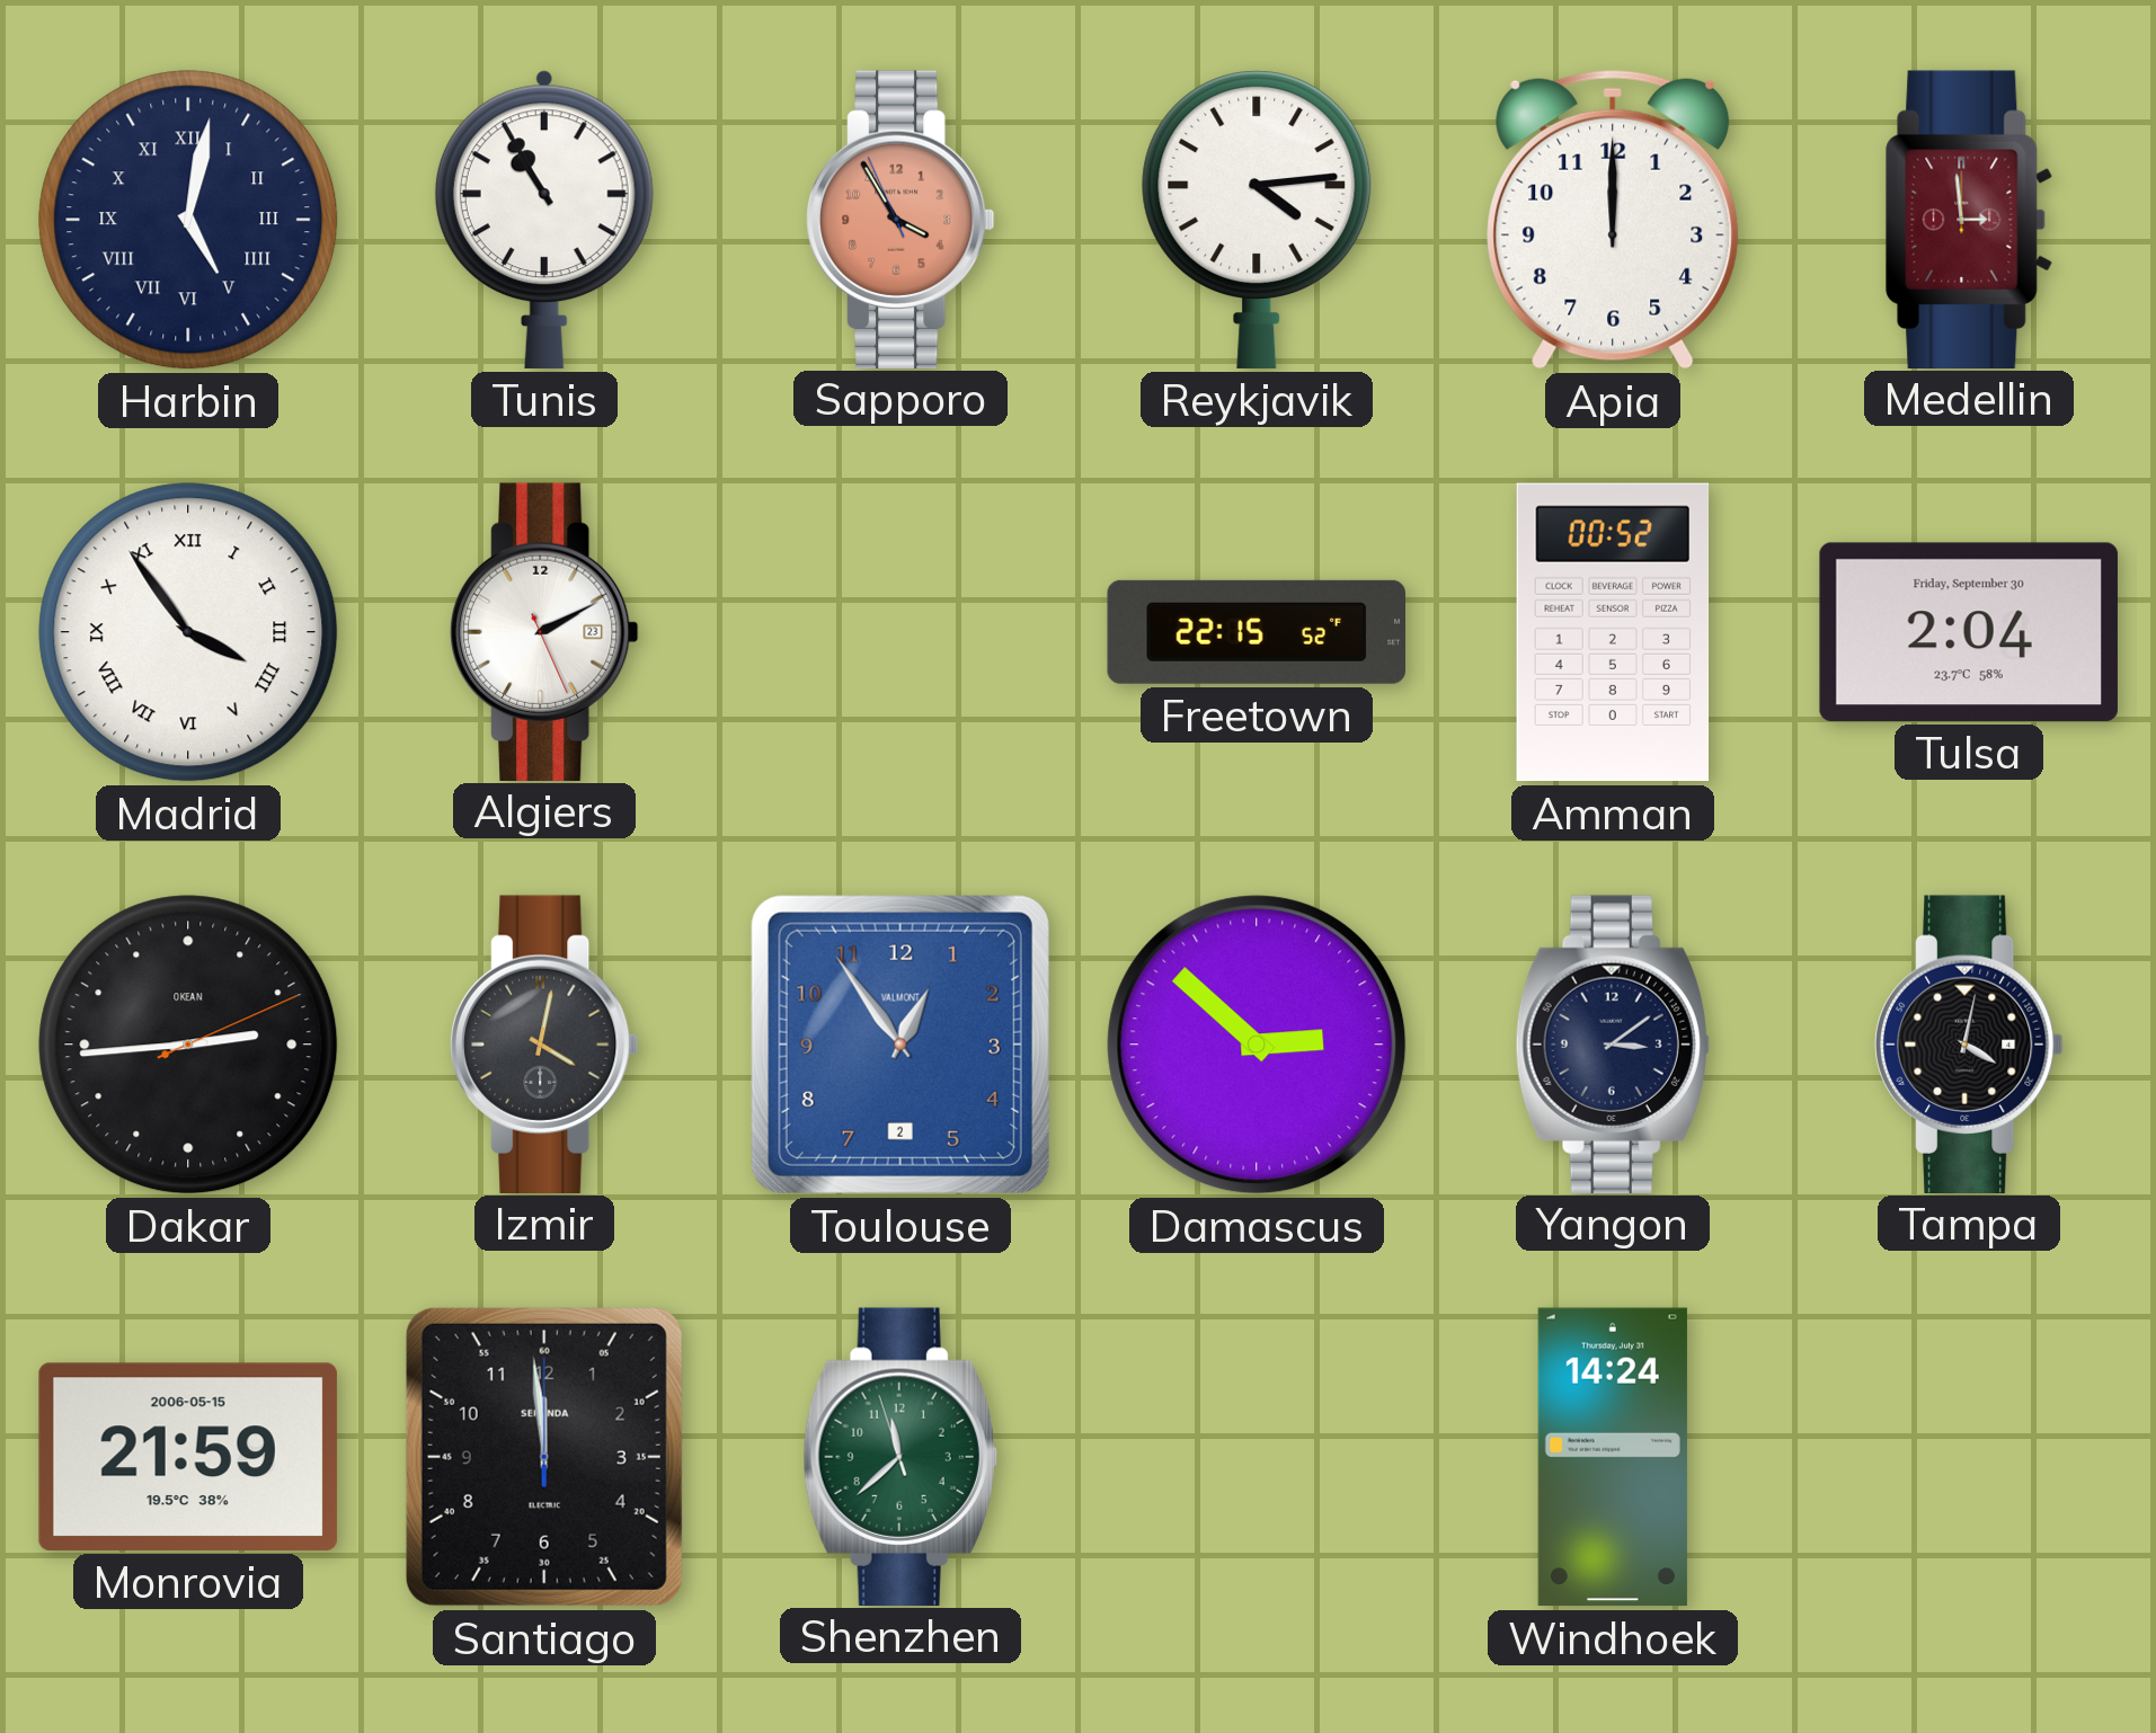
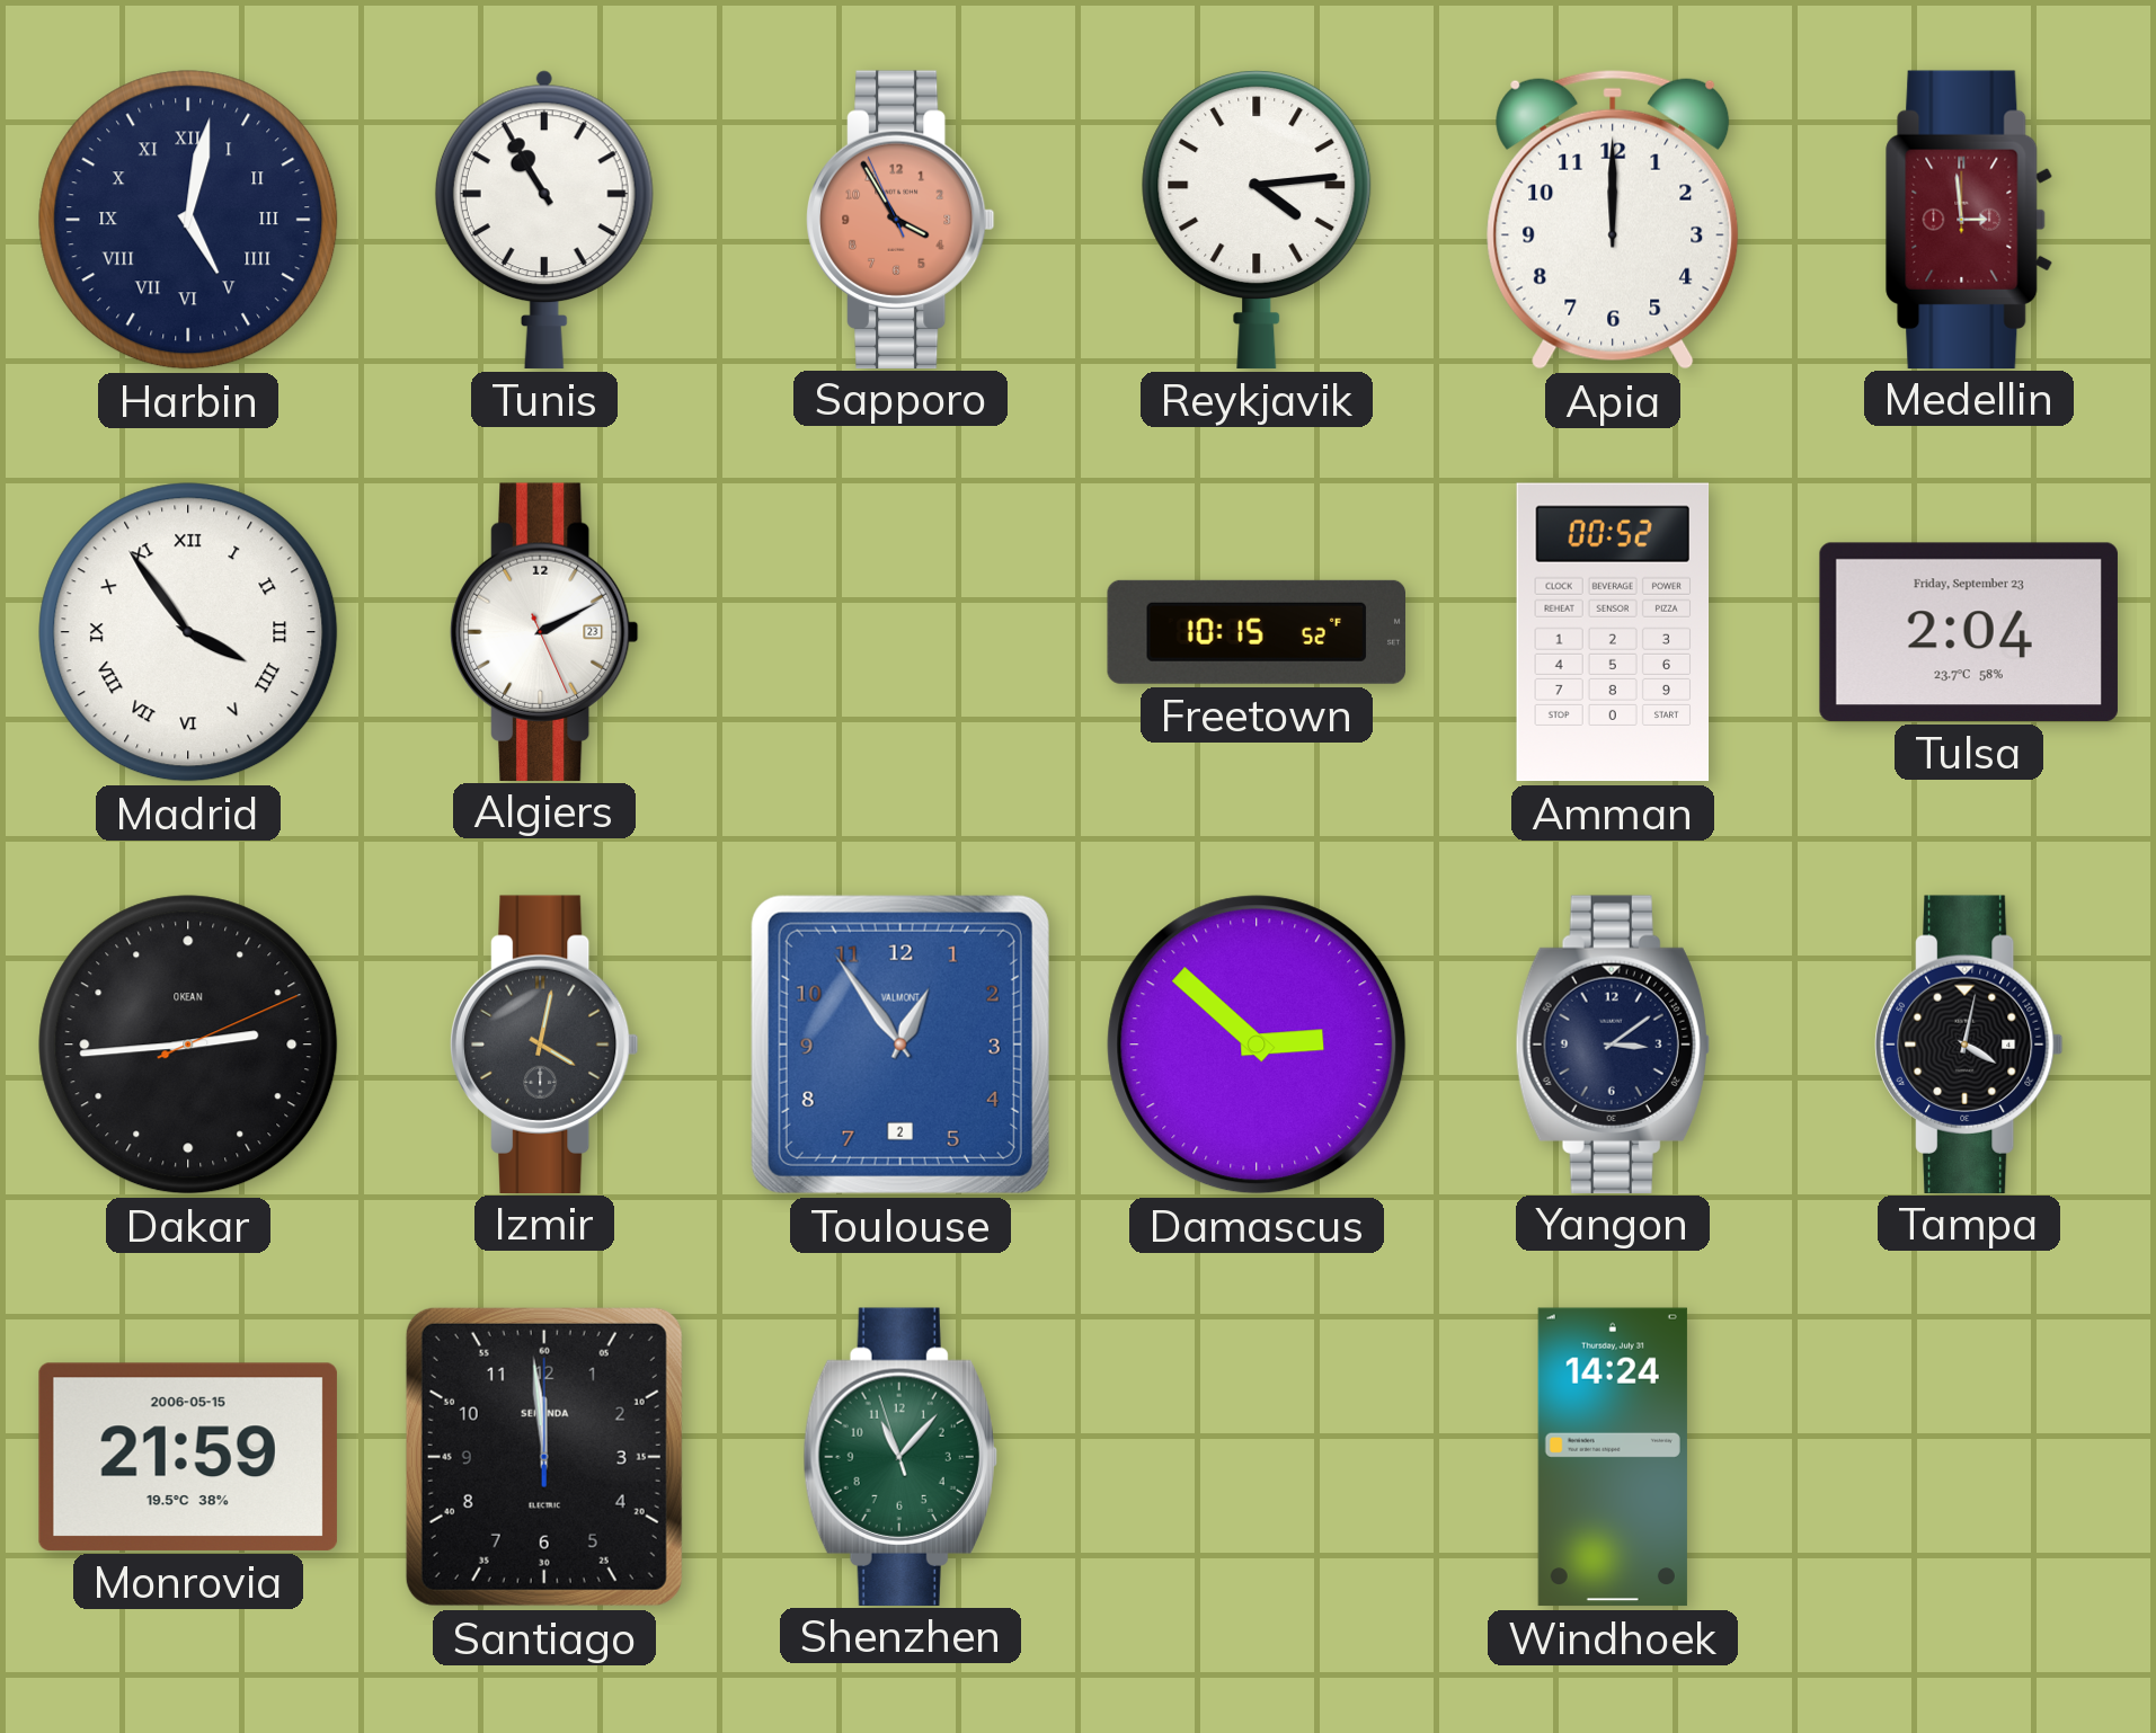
Freetown: 22:15 -> 10:15
Tulsa date: Friday, September 30 -> Friday, September 23
Shenzhen: 11:37 -> 11:06
